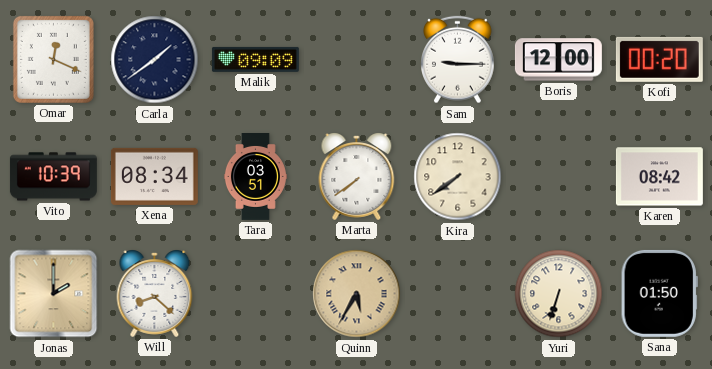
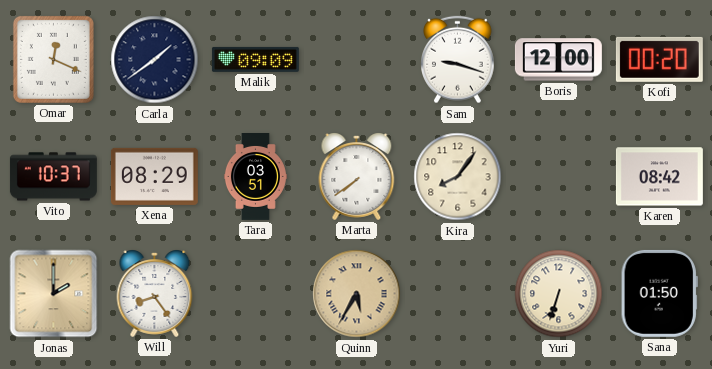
Sam: 9:15 -> 9:18
Vito: 10:39 -> 10:37
Xena: 08:34 -> 08:29
Kira: 7:39 -> 8:06
Will: 8:22 -> 8:24
